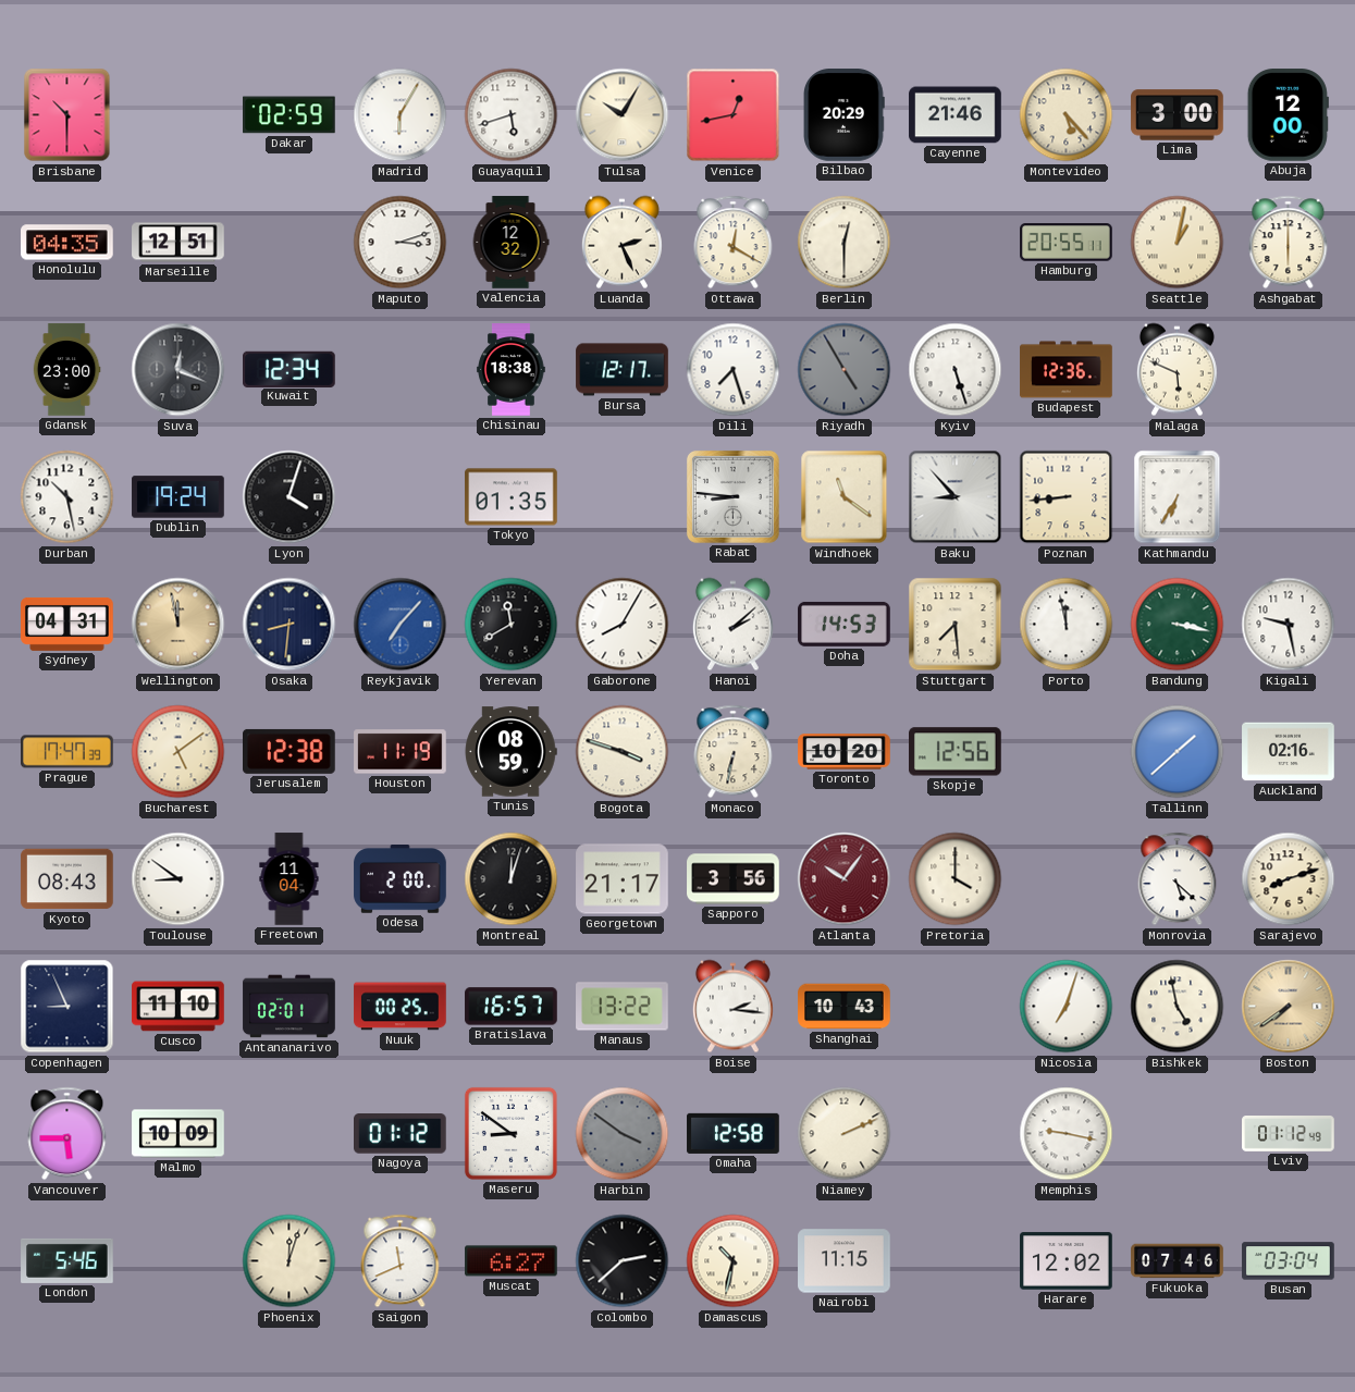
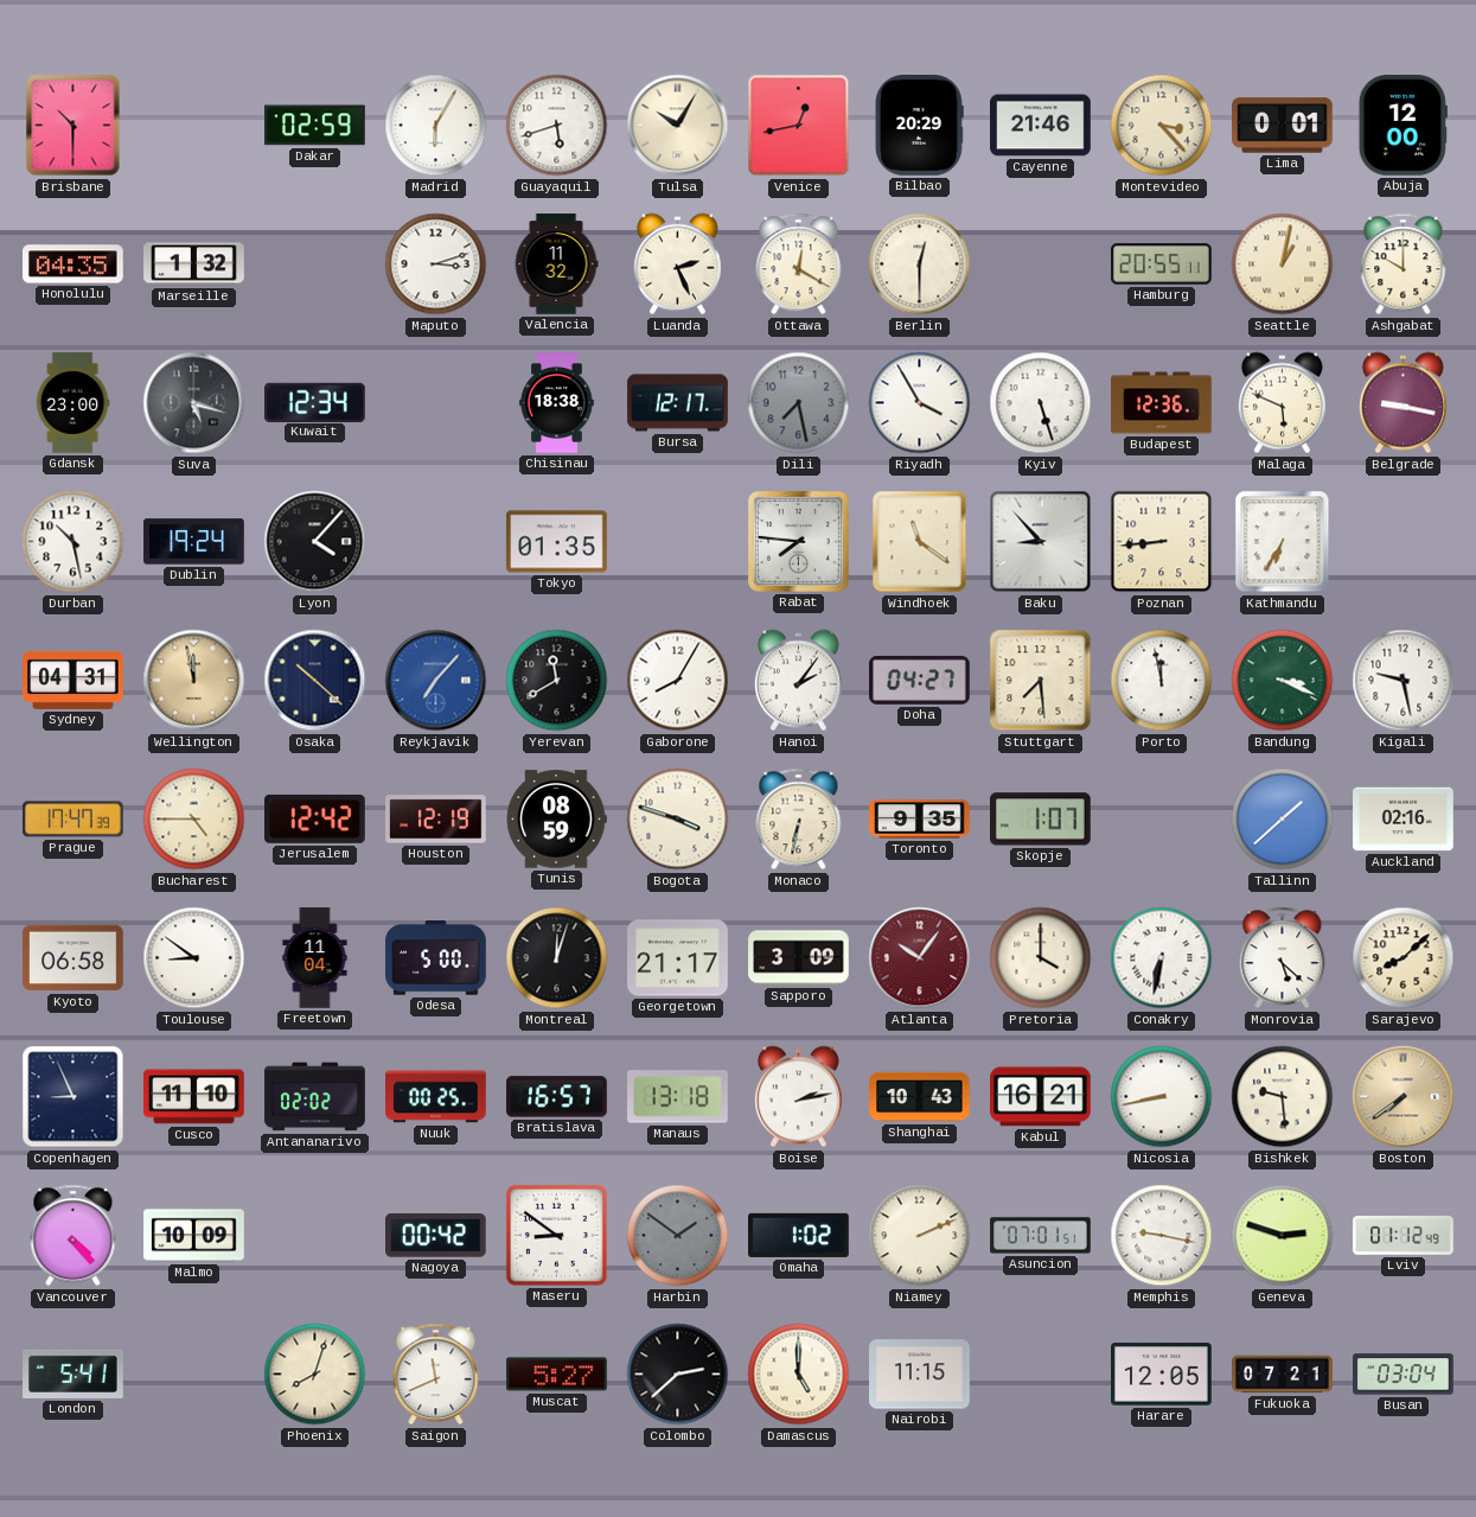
Montevideo: 5:23 -> 3:23
Lima: 3:00 -> 0:01
Marseille: 12:51 -> 1:32
Valencia: 12:32 -> 11:32
Ashgabat: 6:00 -> 10:00
Suva: 12:19 -> 5:18
Dili: 7:27 -> 7:28
Dili dial: white -> grey
Riyadh: 4:55 -> 3:55
Riyadh dial: grey -> white
Belgrade: none -> 9:17
Lyon: 4:03 -> 4:07
Rabat: 8:46 -> 7:46
Osaka: 8:31 -> 10:22
Hanoi: 2:08 -> 2:06
Doha: 14:53 -> 04:27
Bandung: 3:17 -> 3:19
Bucharest: 5:09 -> 4:45
Jerusalem: 12:38 -> 12:42
Houston: 11:19 -> 12:19
Toronto: 10:20 -> 9:35
Skopje: 12:56 -> 1:07
Kyoto: 08:43 -> 06:58
Odesa: 2:00 -> 5:00
Sapporo: 3:56 -> 3:09
Conakry: none -> 6:32
Sarajevo: 8:12 -> 8:08
Antananarivo: 02:01 -> 02:02
Manaus: 13:22 -> 13:18
Boise: 2:16 -> 2:13
Kabul: none -> 16:21
Nicosia: 7:03 -> 8:43
Bishkek: 4:58 -> 9:29
Vancouver: 5:45 -> 4:23
Nagoya: 01:12 -> 00:42
Harbin: 3:51 -> 1:51
Omaha: 12:58 -> 1:02
Asuncion: none -> 07:01
Geneva: none -> 2:48
London: 5:46 -> 5:41
Phoenix: 12:03 -> 8:03
Muscat: 6:27 -> 5:27
Damascus: 10:32 -> 5:00
Harare: 12:02 -> 12:05
Fukuoka: 07:46 -> 07:21
